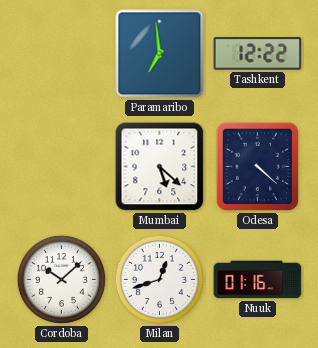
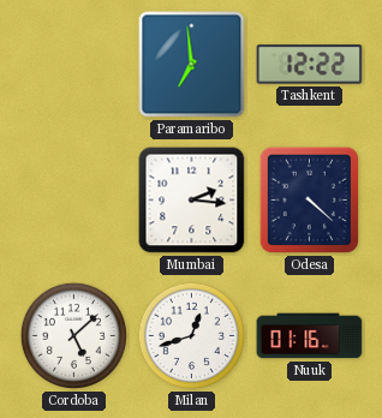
Mumbai: 5:22 -> 2:16
Cordoba: 10:08 -> 5:08
